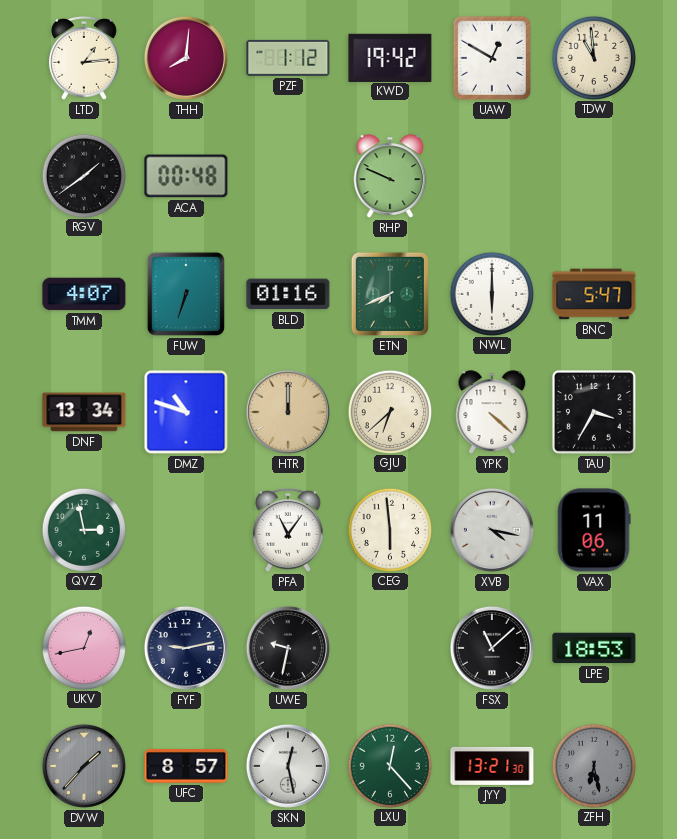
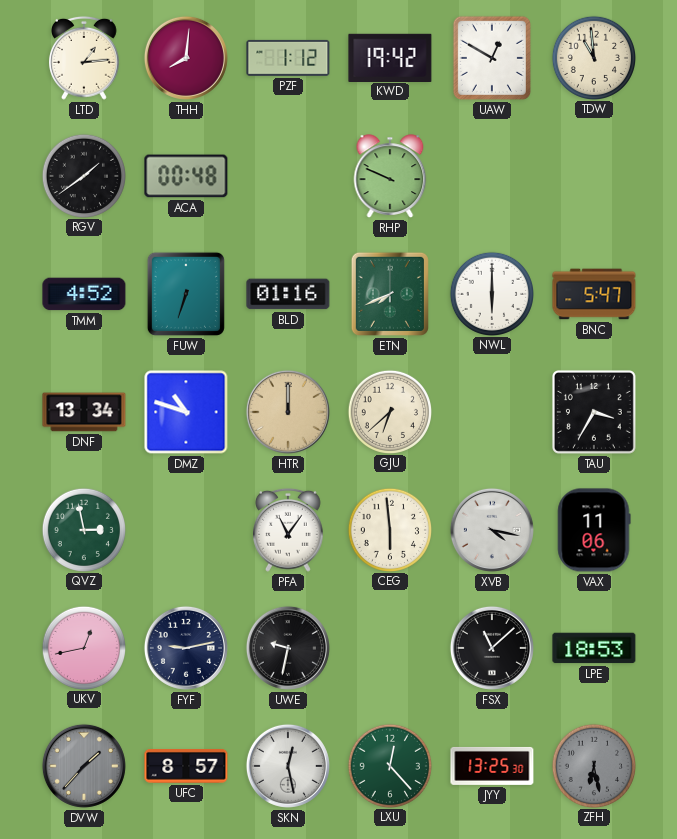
TMM: 4:07 -> 4:52
YPK: 4:22 -> none
JYY: 13:21 -> 13:25
